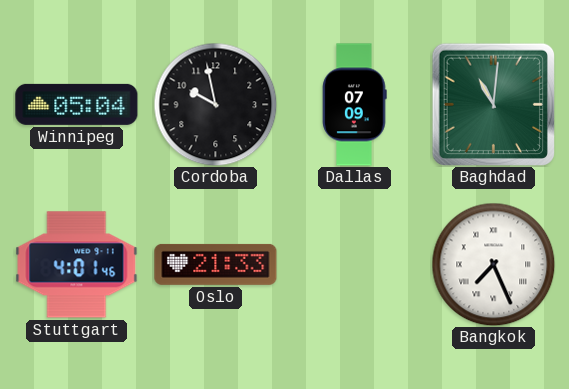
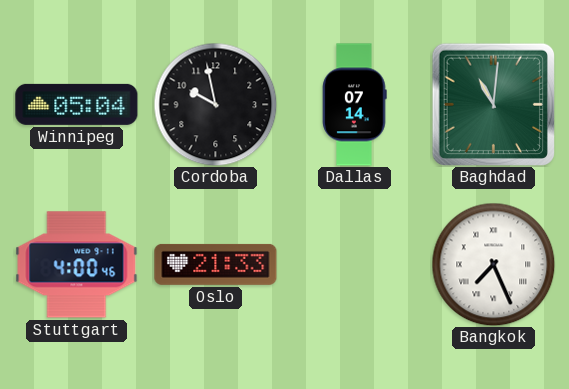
Dallas: 07:09 -> 07:14
Stuttgart: 4:01 -> 4:00
